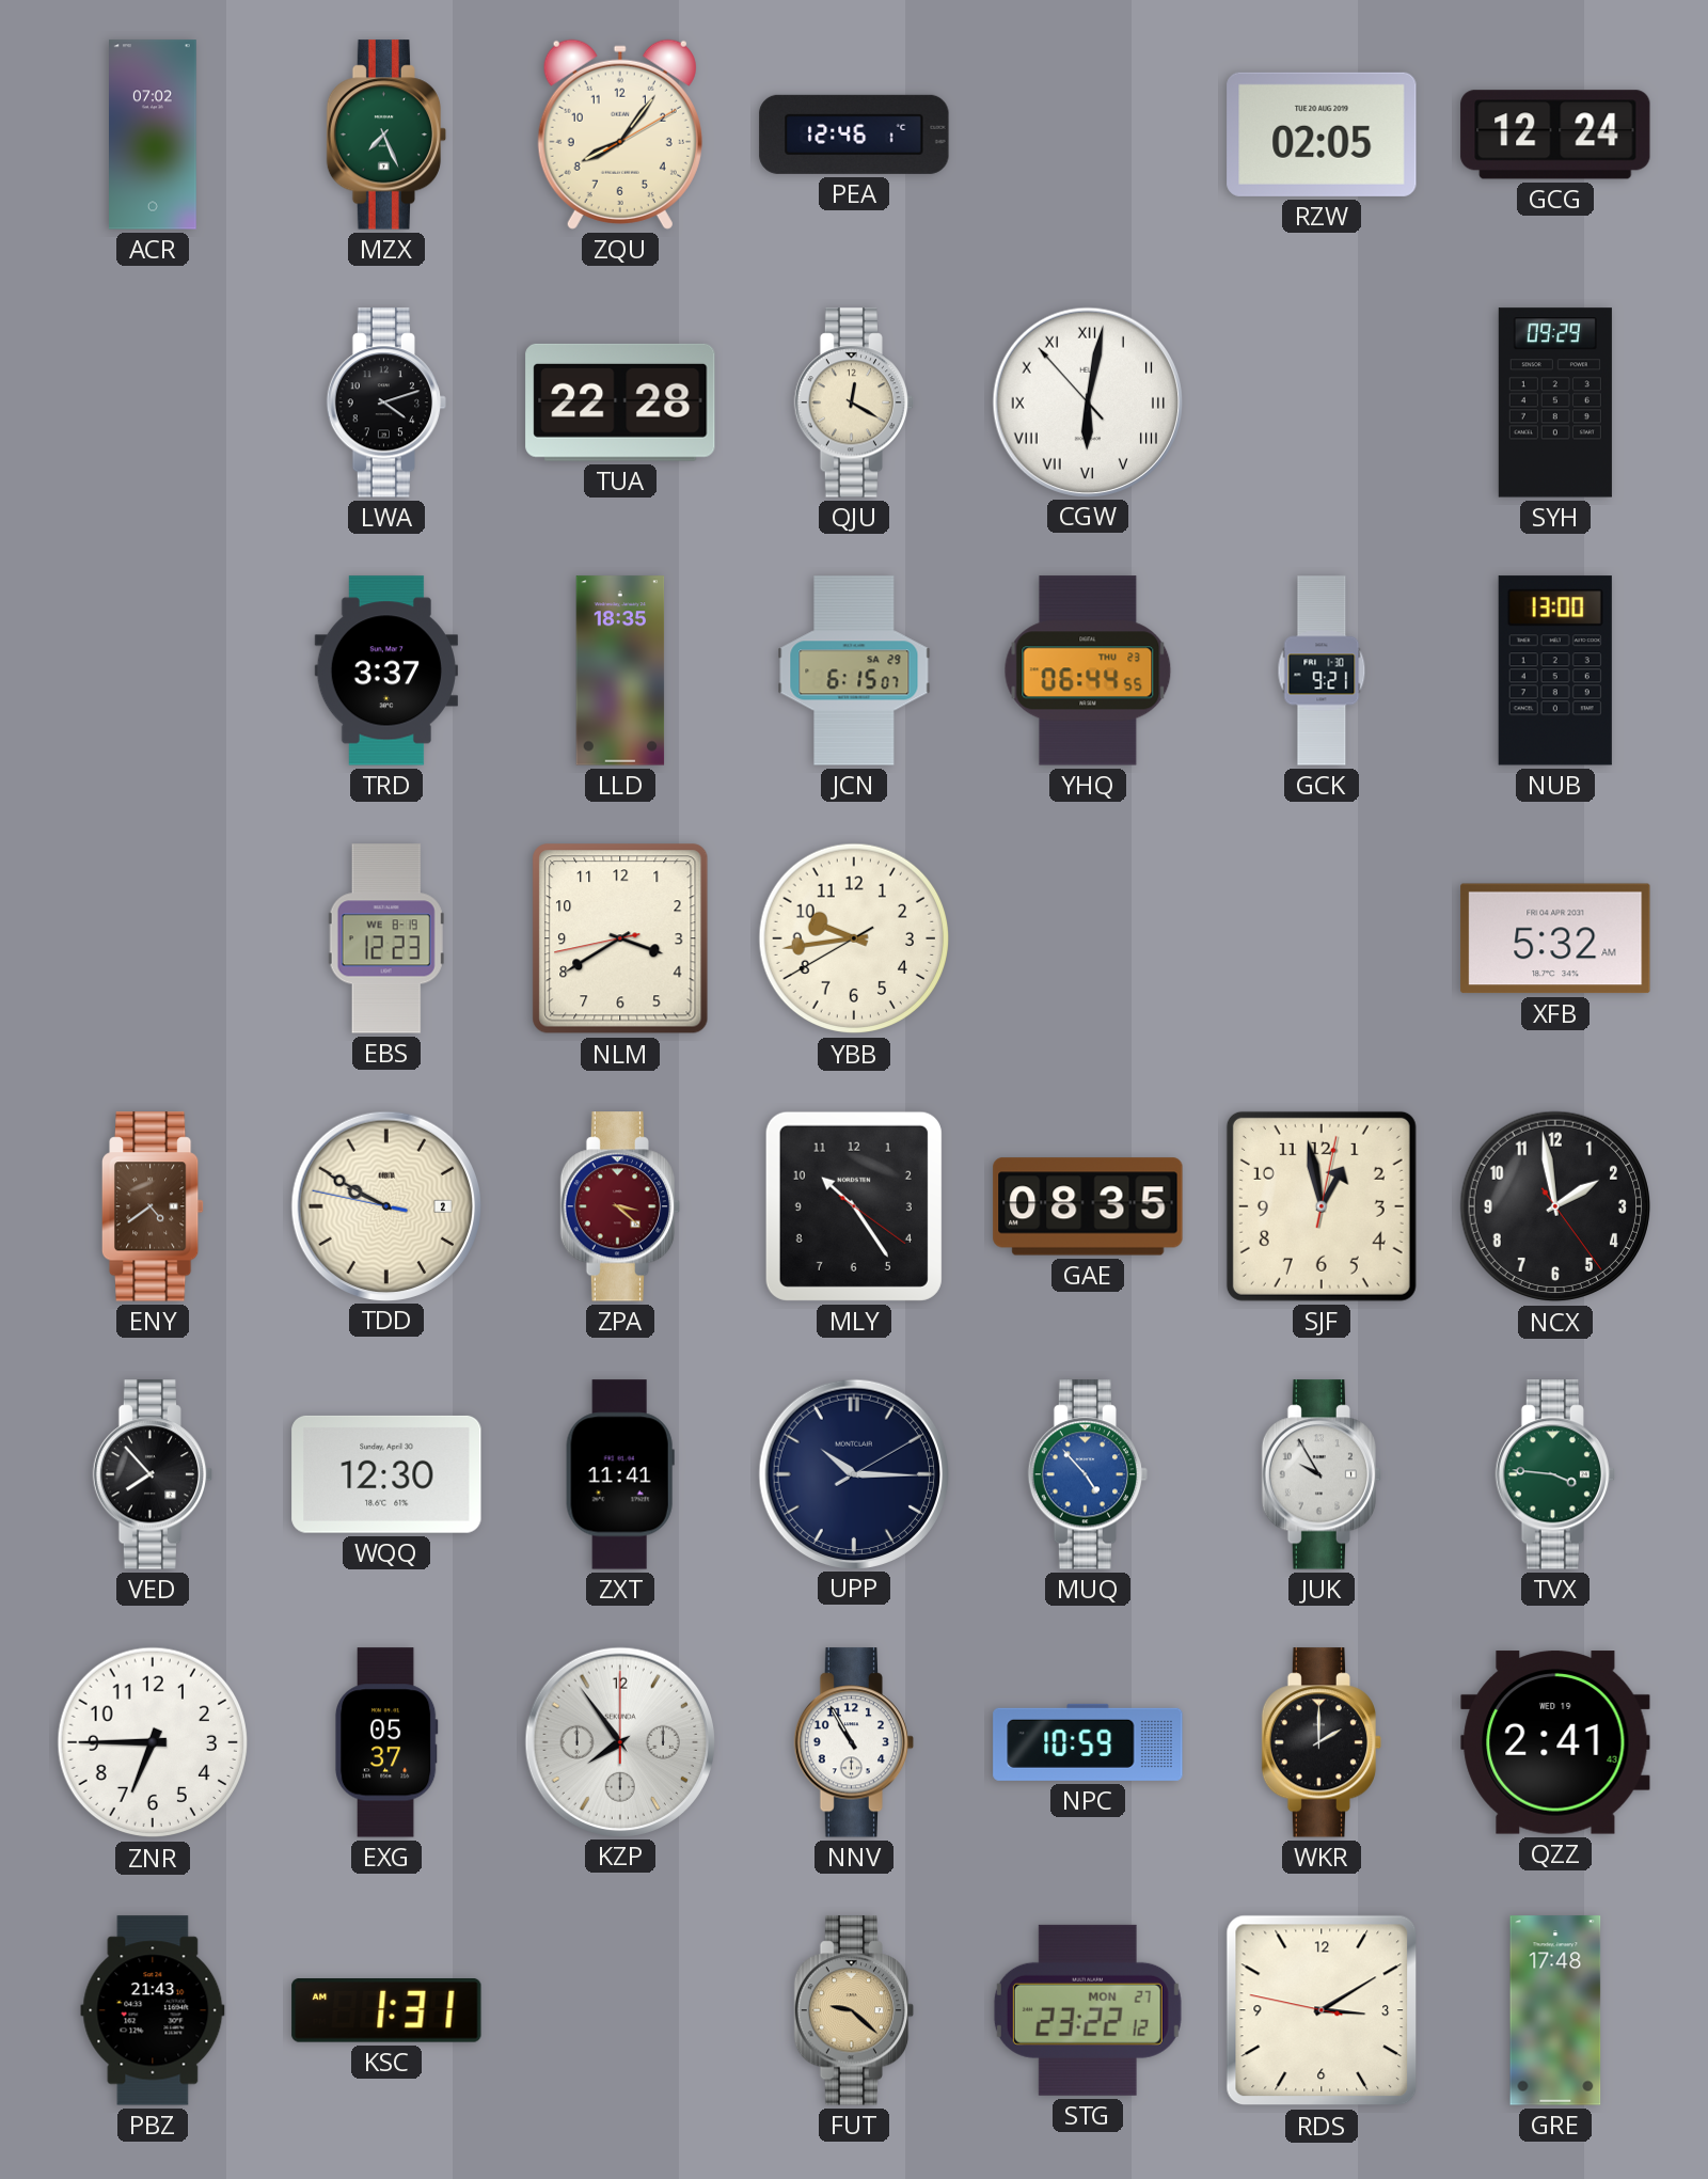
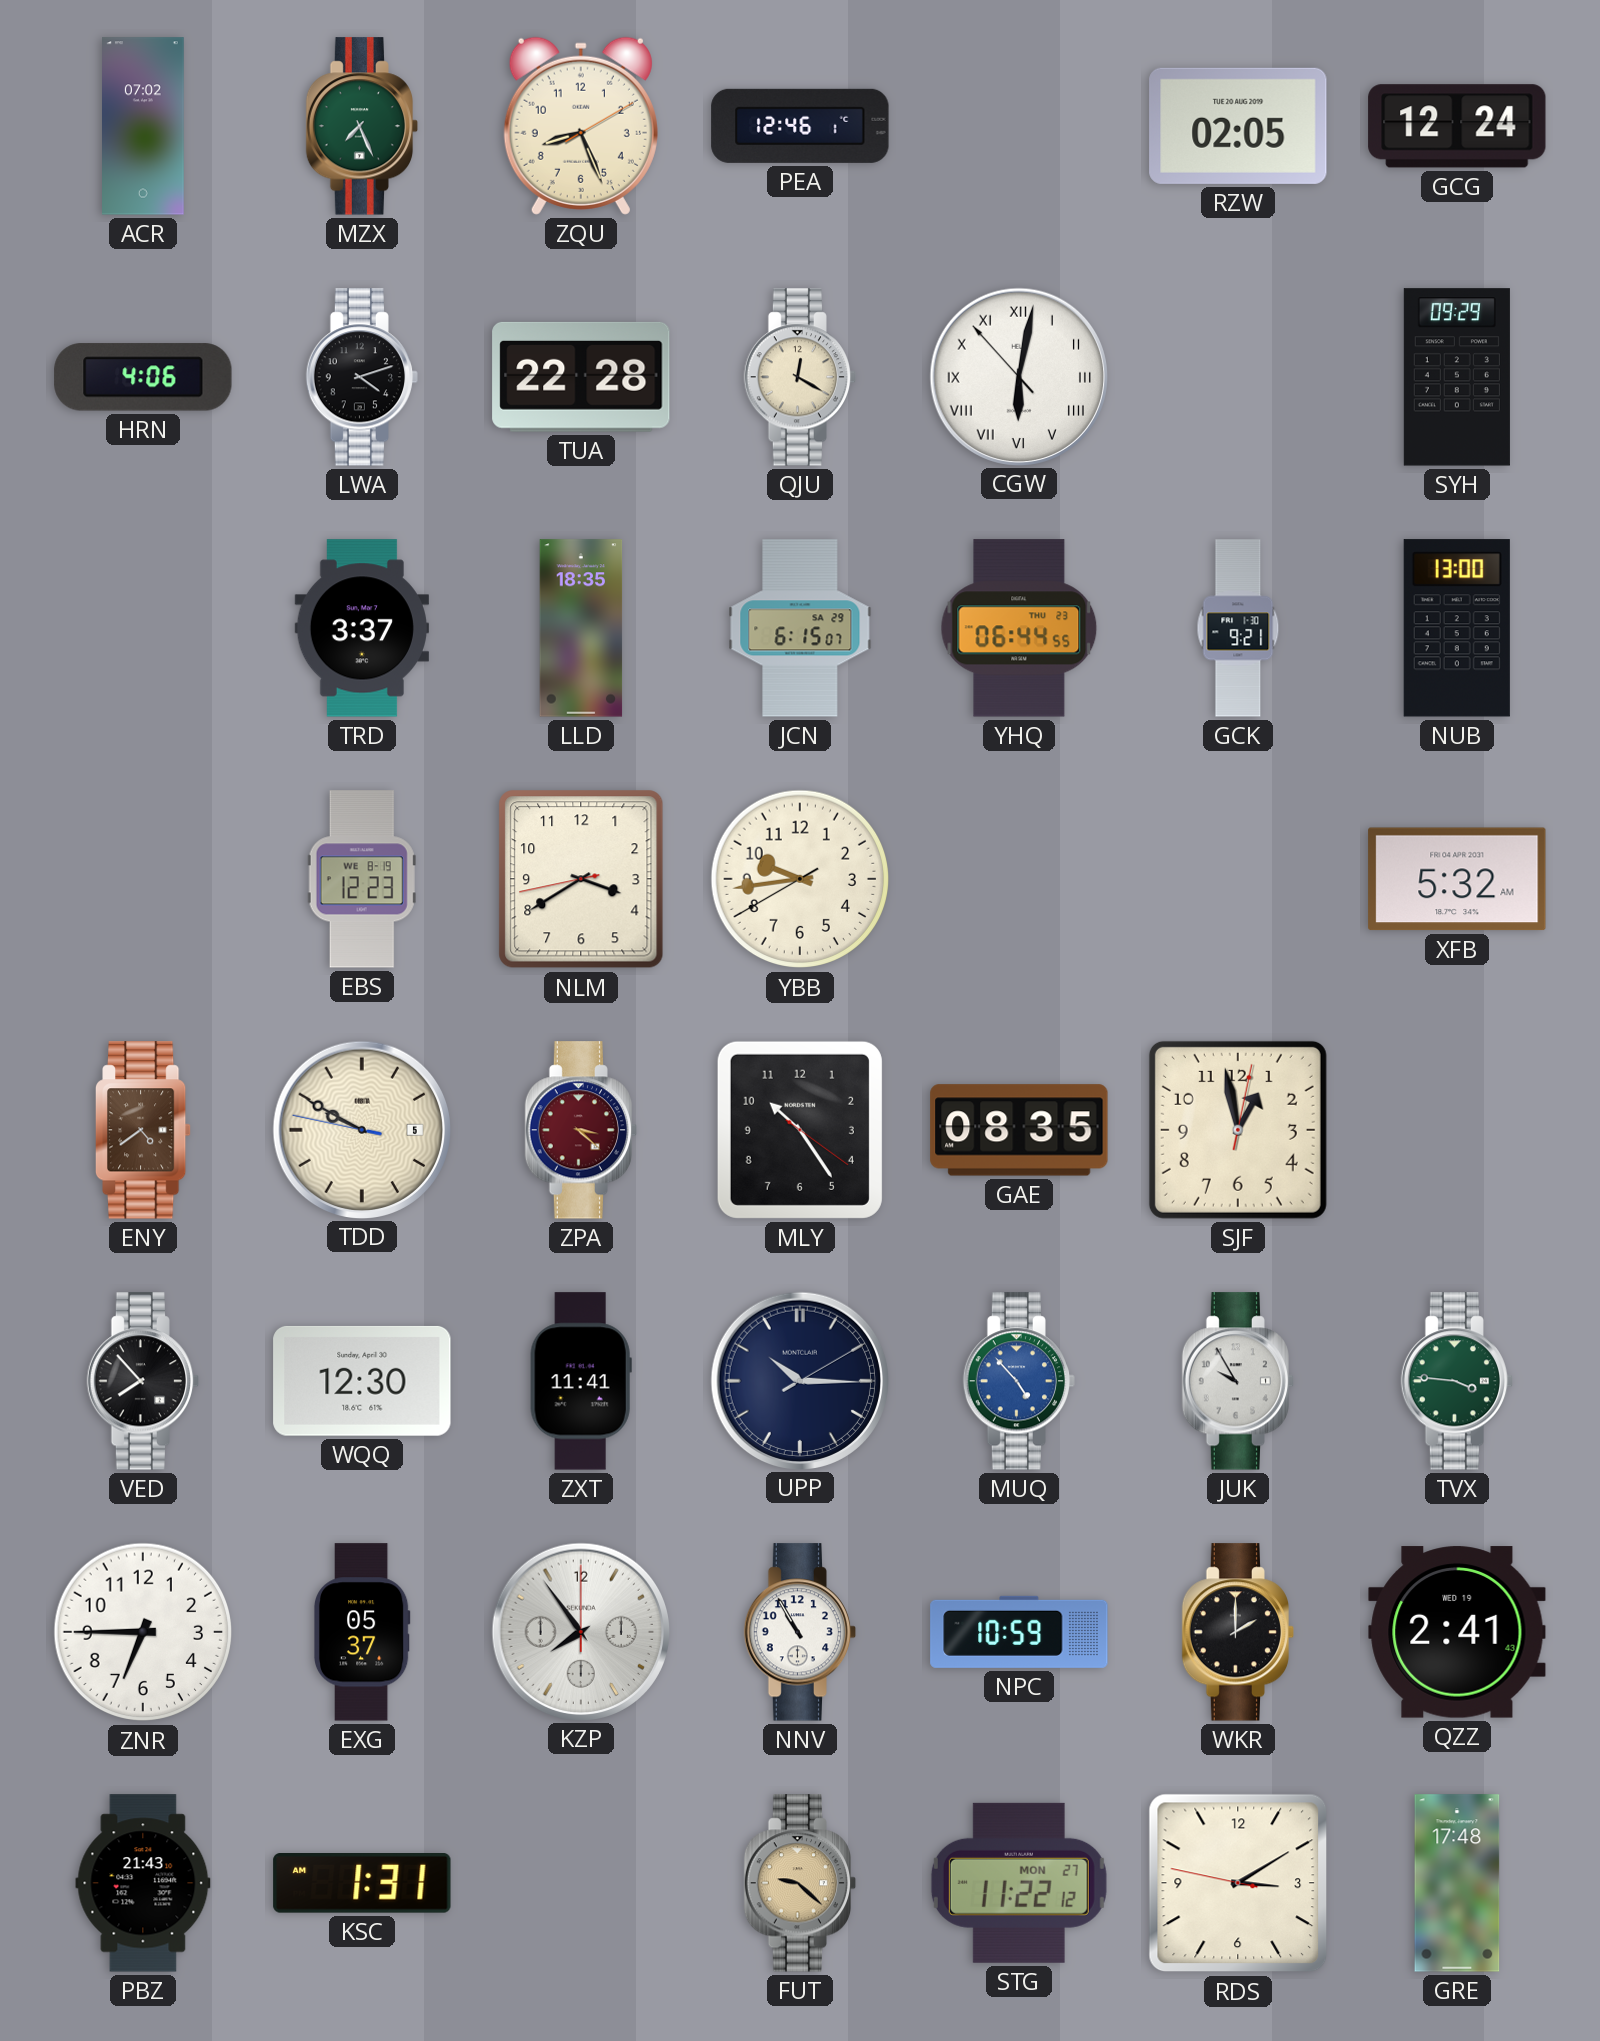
ZQU: 8:06 -> 8:26
HRN: none -> 4:06
TDD date: 2 -> 5
NCX: 1:58 -> none
STG: 23:22 -> 11:22
